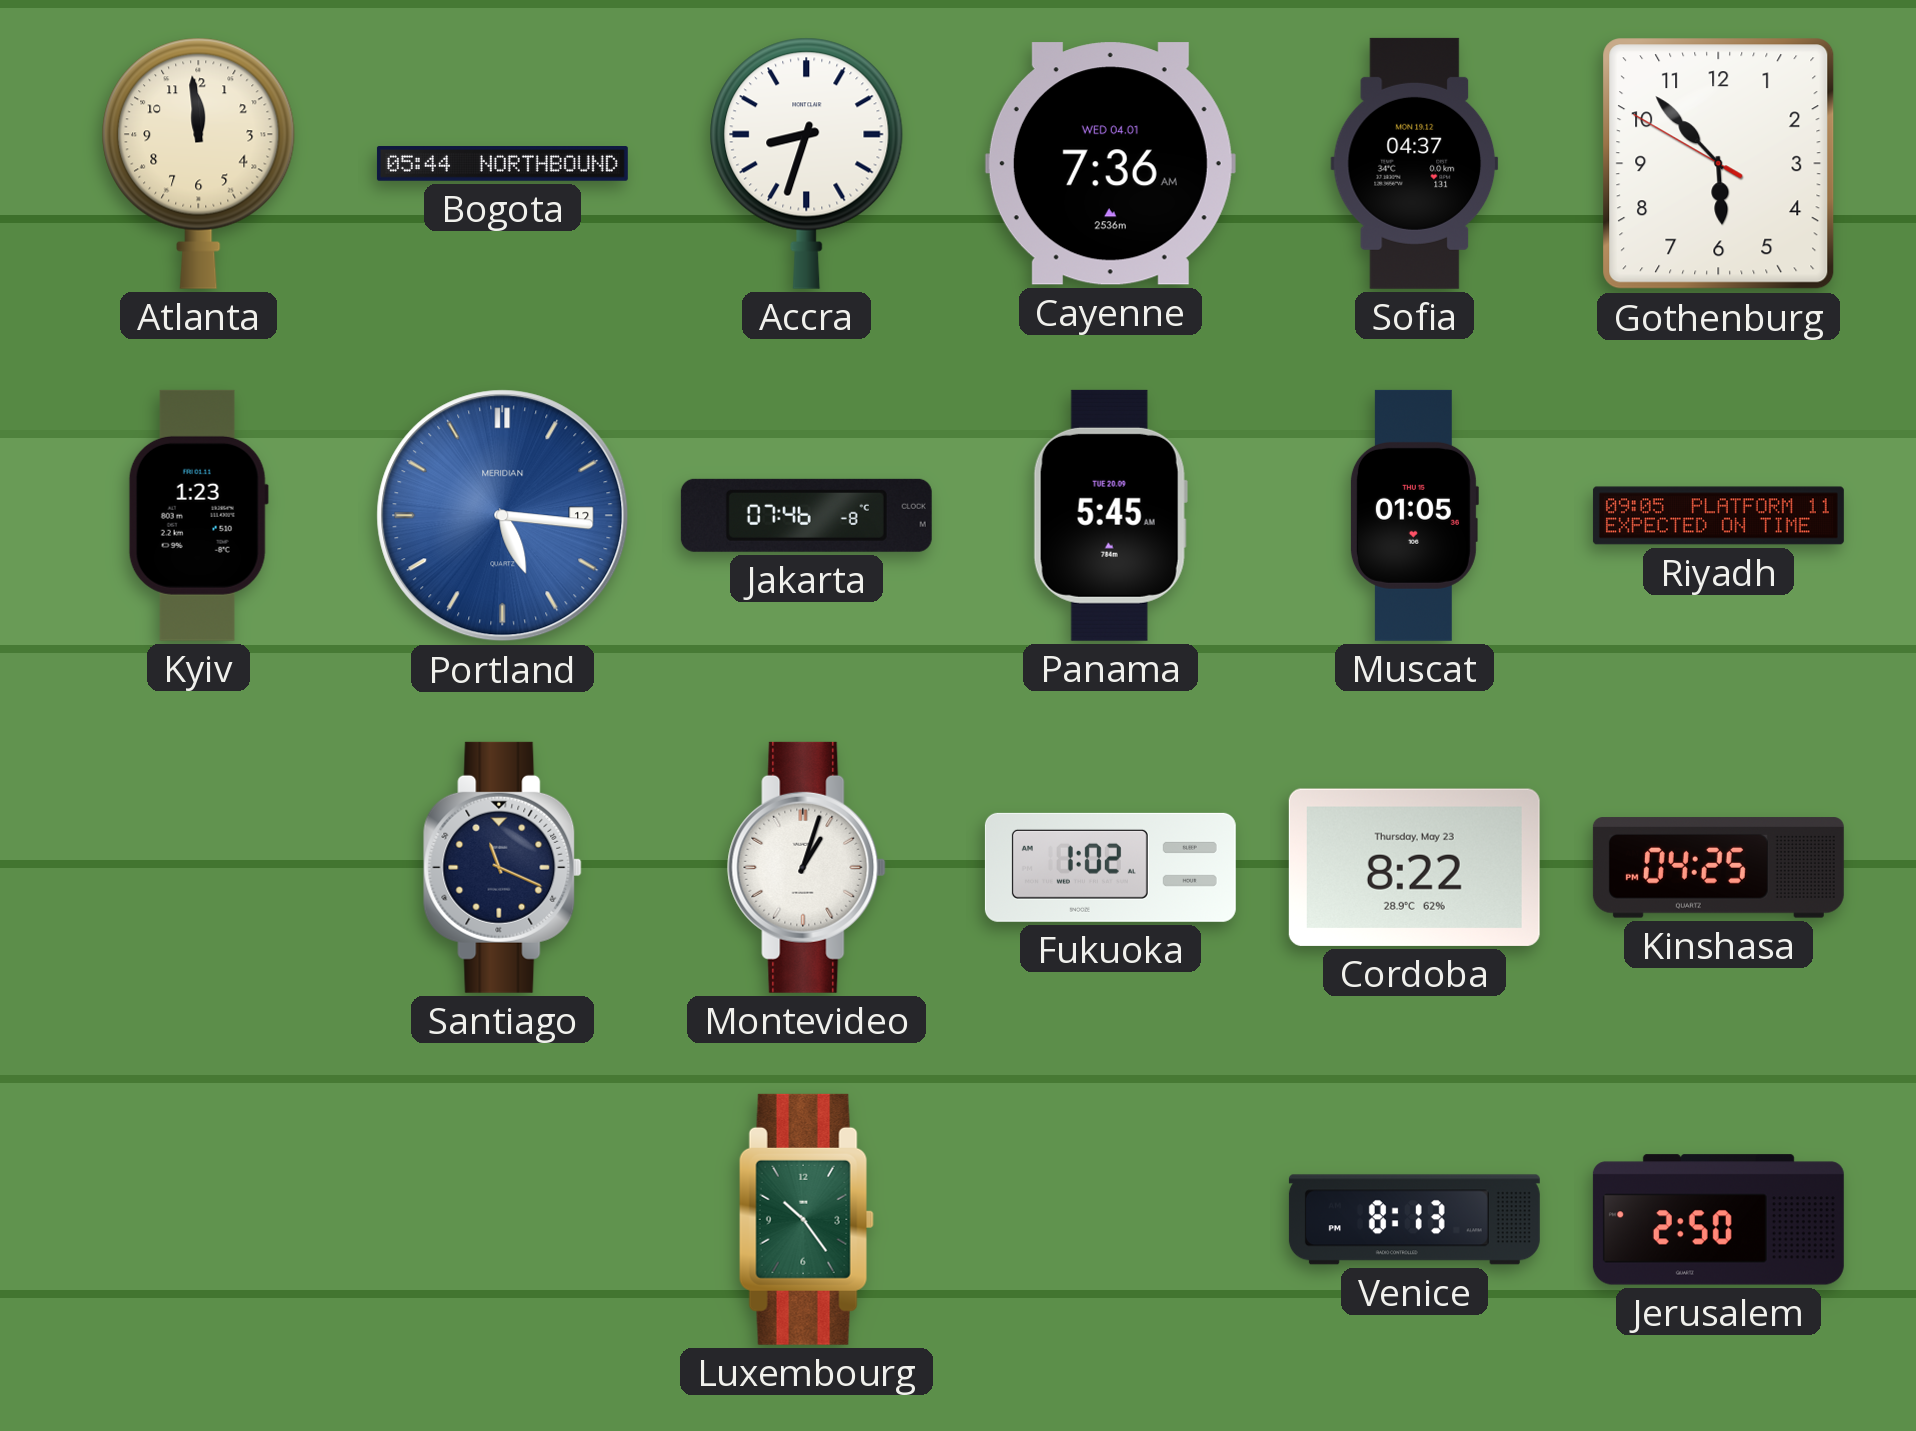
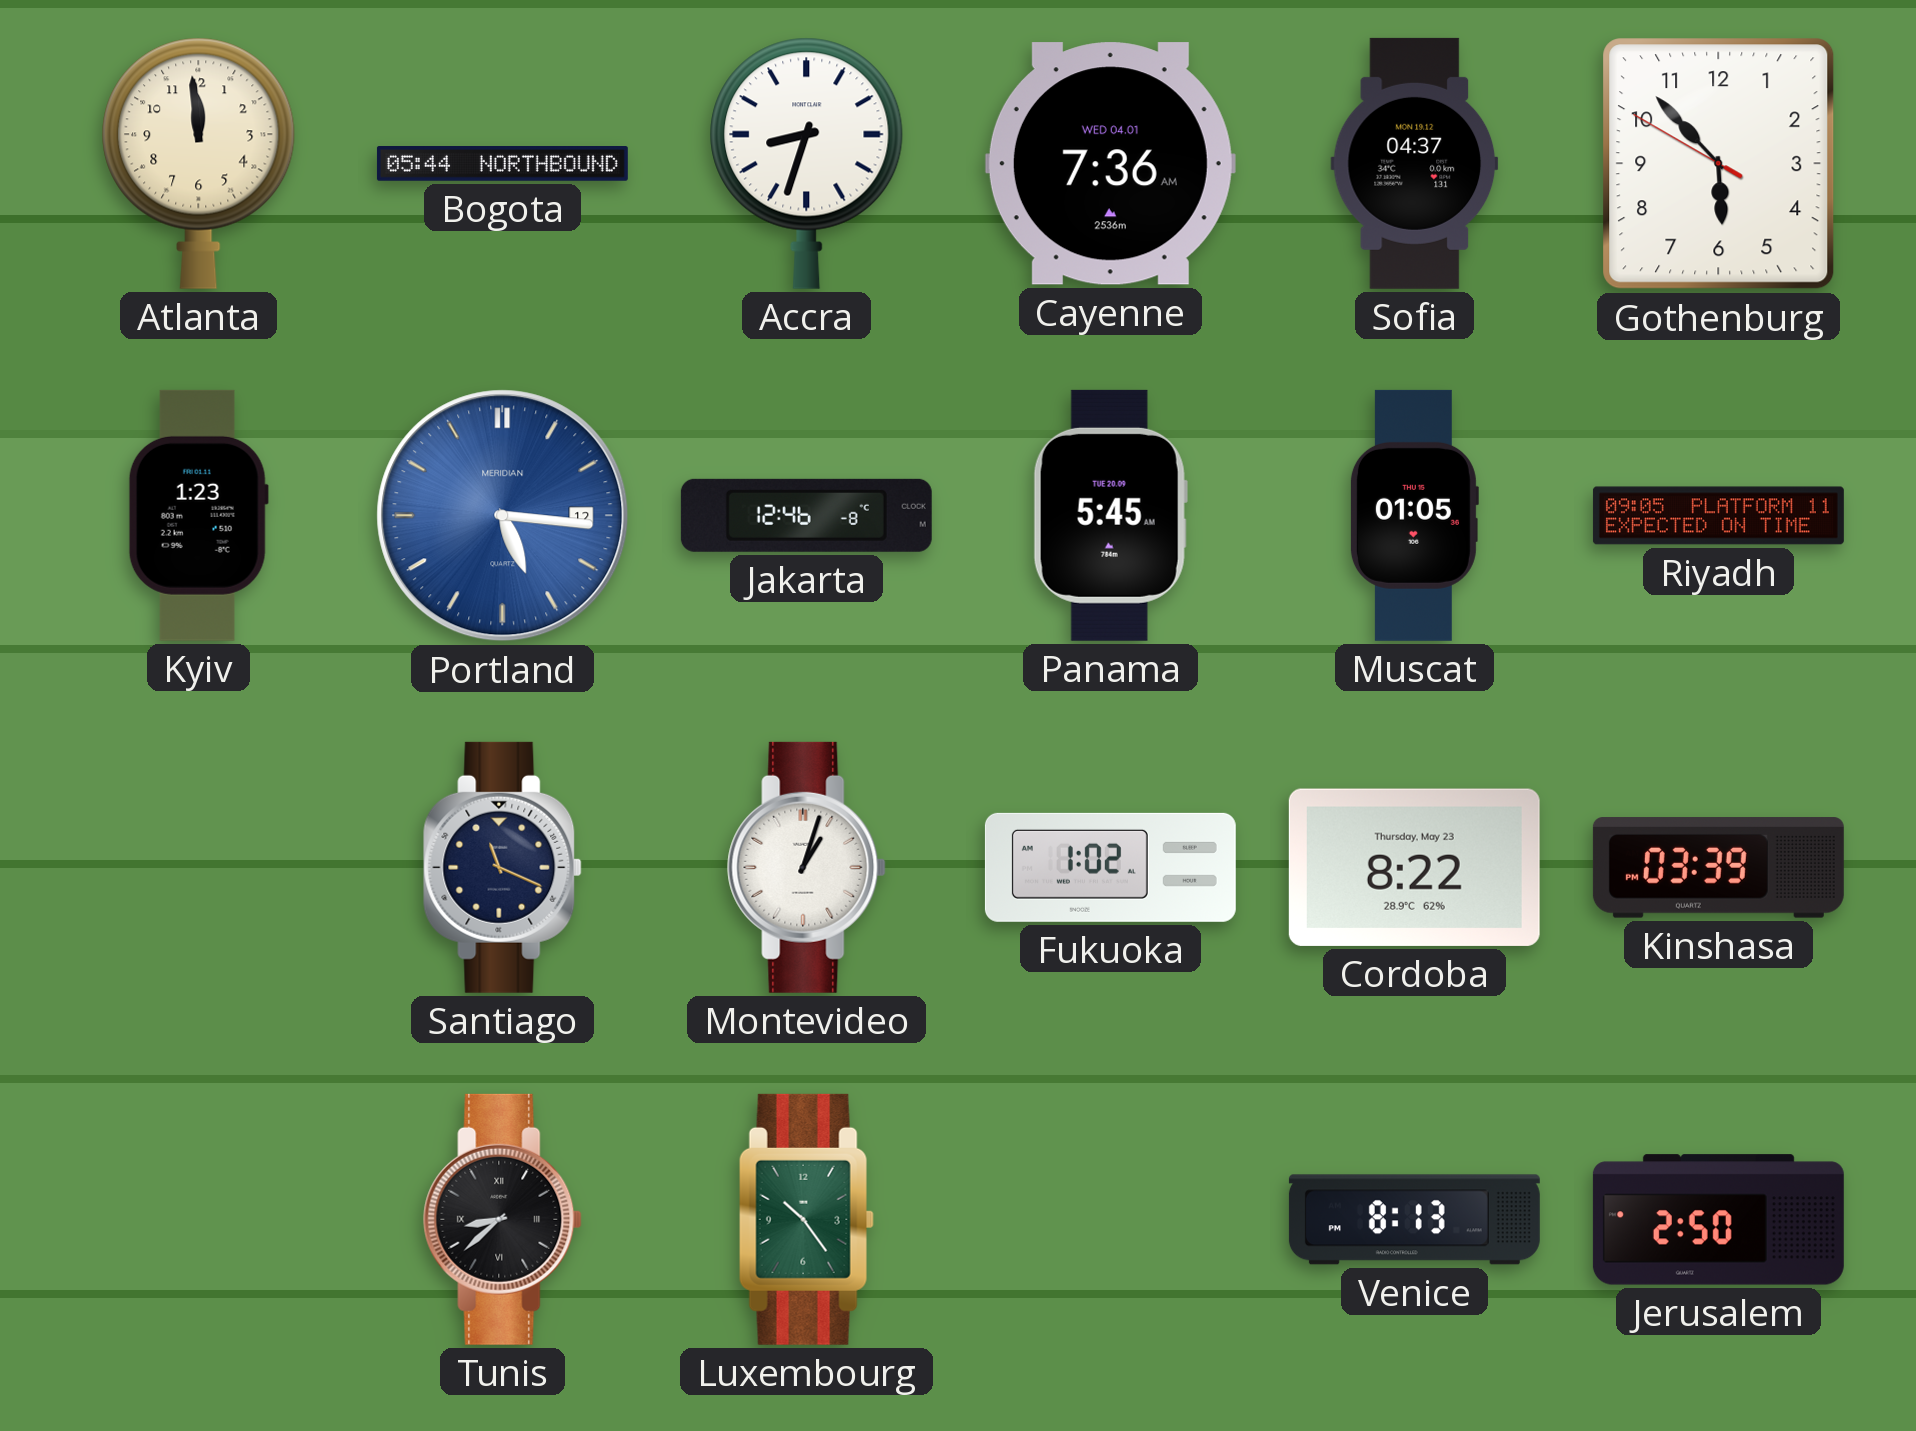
Jakarta: 07:46 -> 12:46
Kinshasa: 04:25 -> 03:39
Tunis: none -> 8:38
